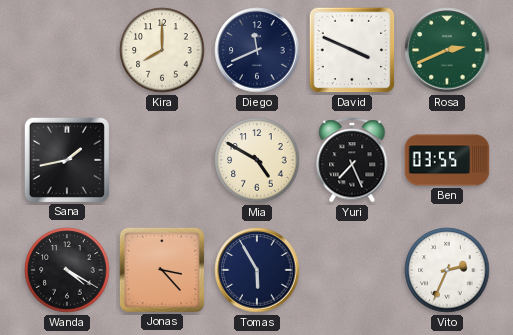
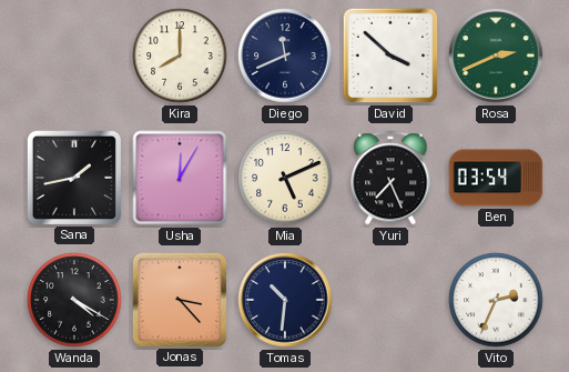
David: 3:49 -> 3:52
Usha: none -> 12:05
Mia: 4:50 -> 5:11
Ben: 03:55 -> 03:54
Tomas: 5:55 -> 10:31
